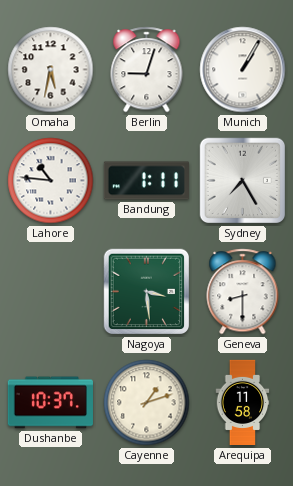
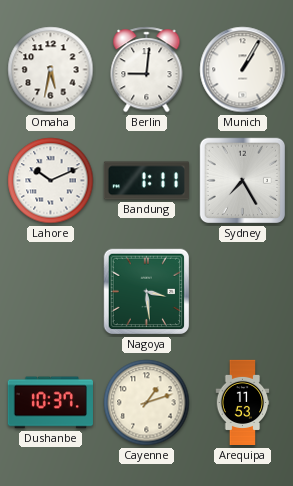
Berlin: 9:03 -> 9:01
Lahore: 10:46 -> 10:11
Geneva: 8:30 -> none
Arequipa: 11:58 -> 11:53
